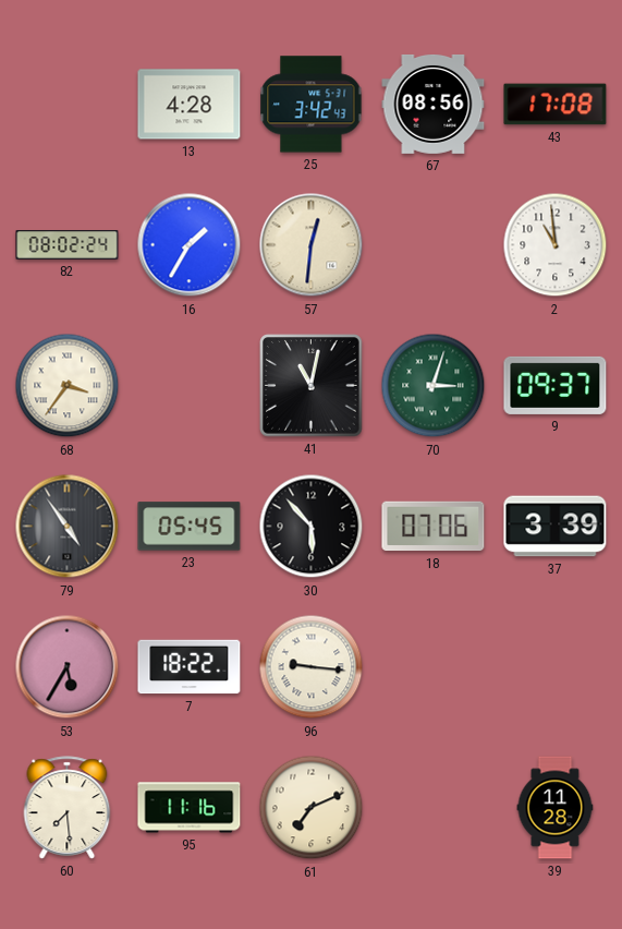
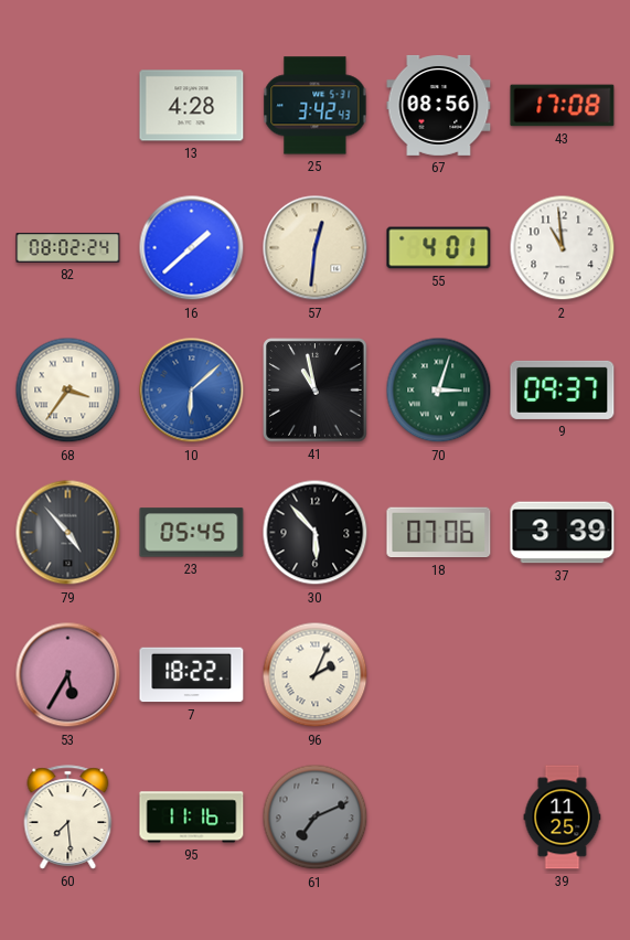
16: 1:35 -> 1:38
55: none -> 4:01
10: none -> 6:08
41: 11:02 -> 10:58
79: 4:54 -> 4:53
96: 9:16 -> 2:04
61 dial: cream -> grey
39: 11:28 -> 11:25
